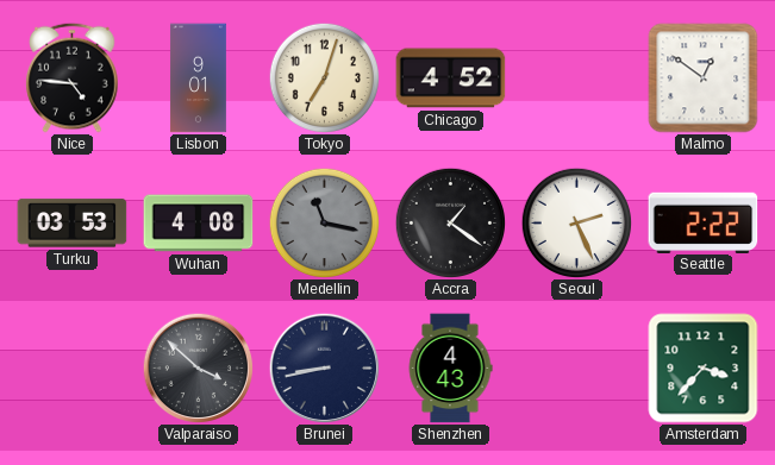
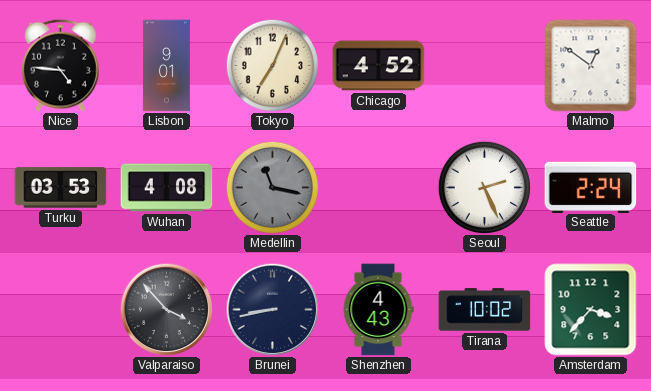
Tokyo: 7:03 -> 7:04
Accra: 1:21 -> none
Seattle: 2:22 -> 2:24
Valparaiso: 3:52 -> 3:53
Tirana: none -> 10:02
